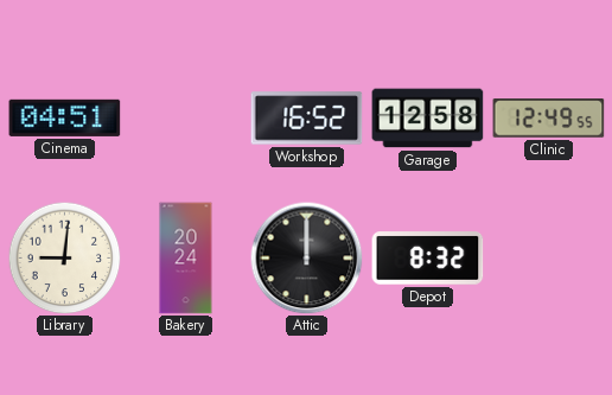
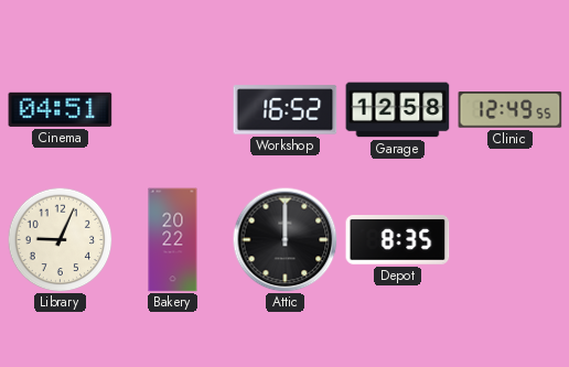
Library: 9:01 -> 9:04
Bakery: 20:24 -> 20:22
Depot: 8:32 -> 8:35
